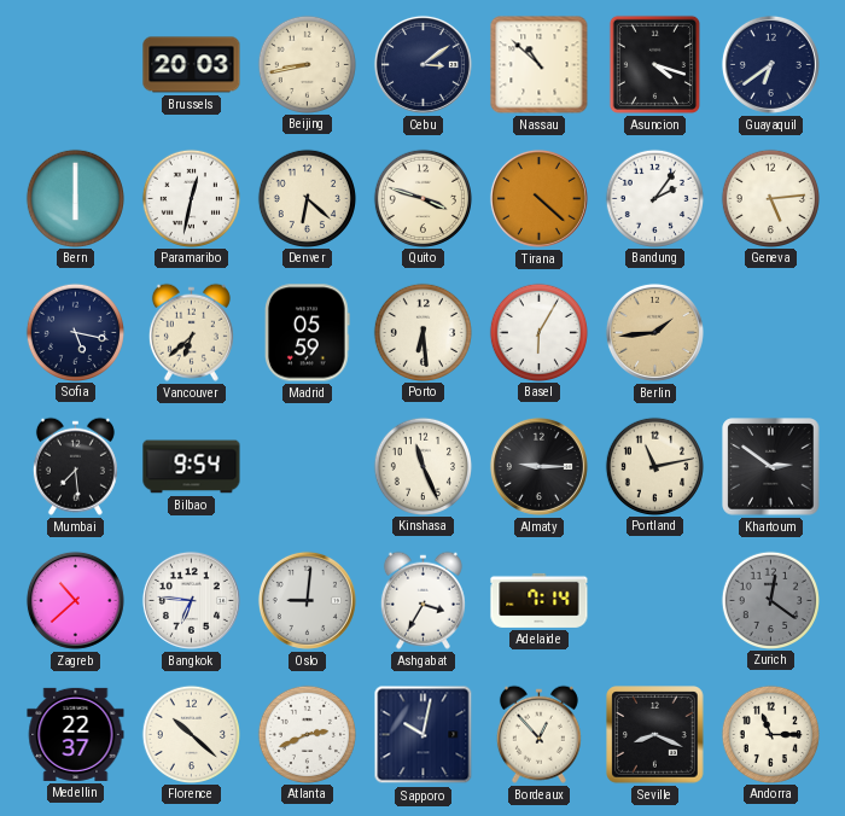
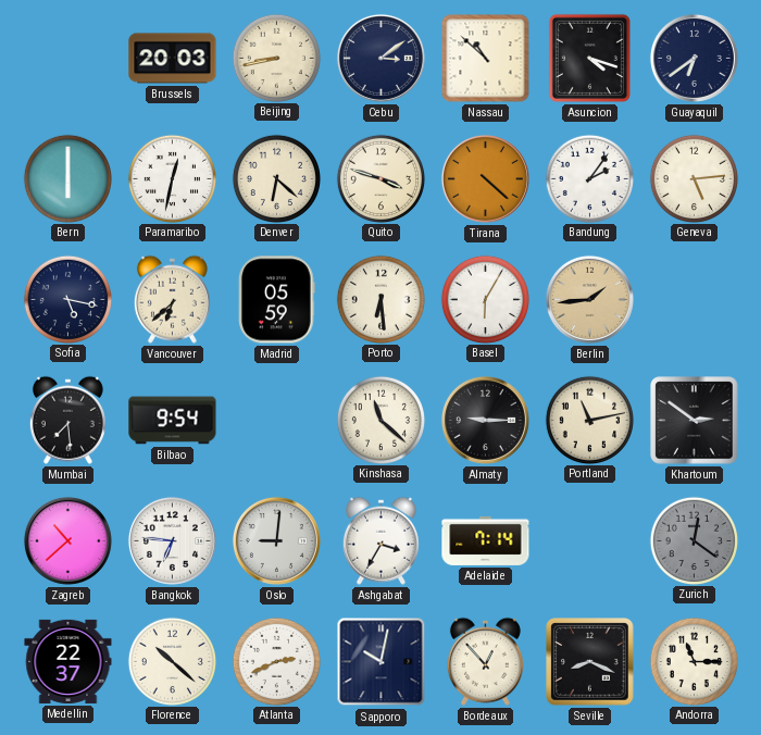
Kinshasa: 11:26 -> 11:22
